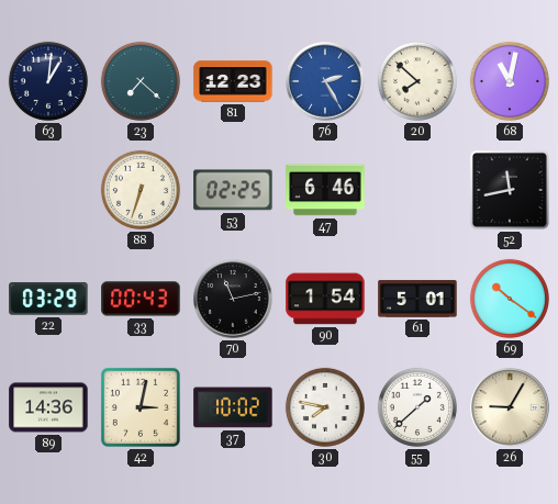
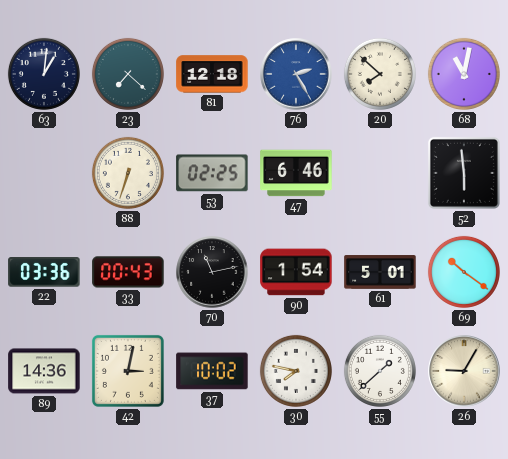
81: 12:23 -> 12:18
52: 11:43 -> 5:59
22: 03:29 -> 03:36
